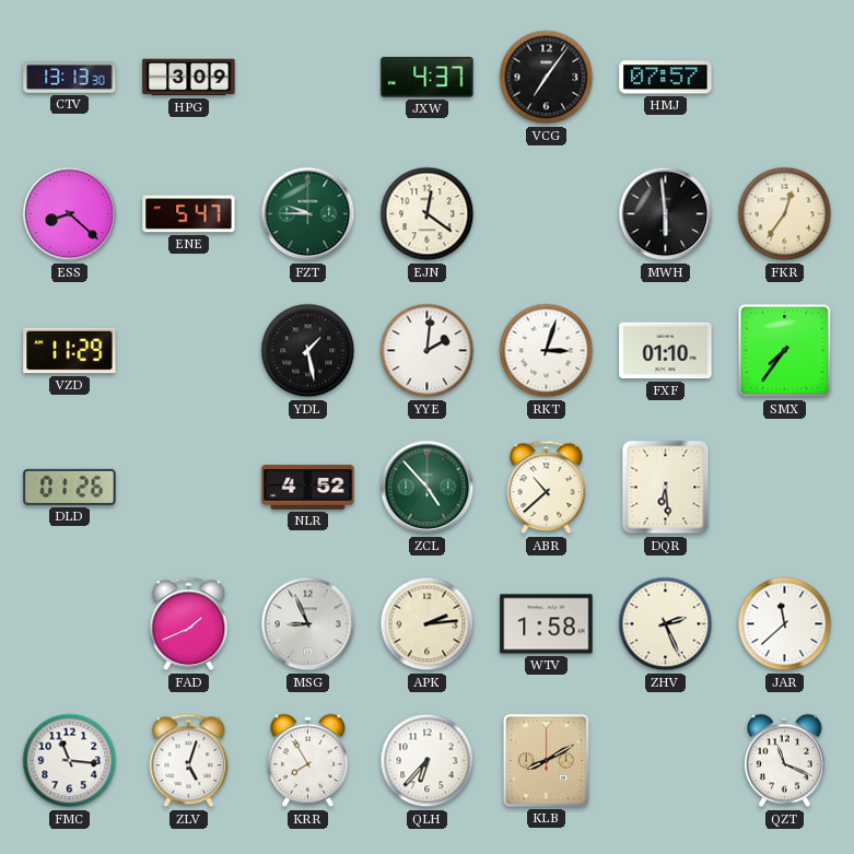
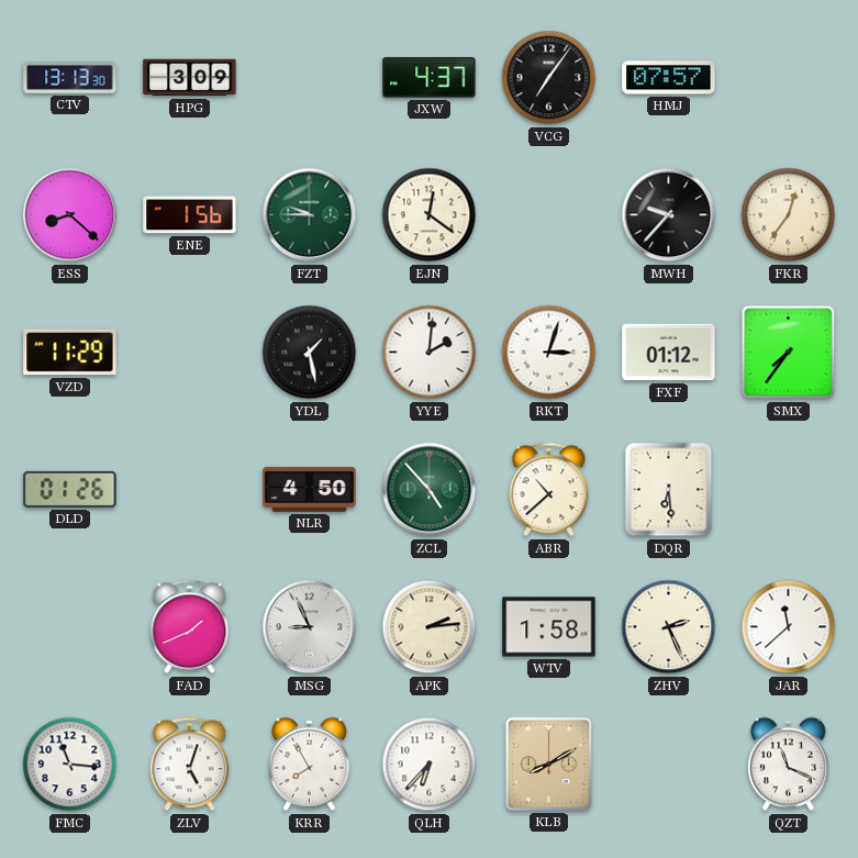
ENE: 5:47 -> 1:56
MWH: 5:59 -> 9:37
FXF: 01:10 -> 01:12
NLR: 4:52 -> 4:50
